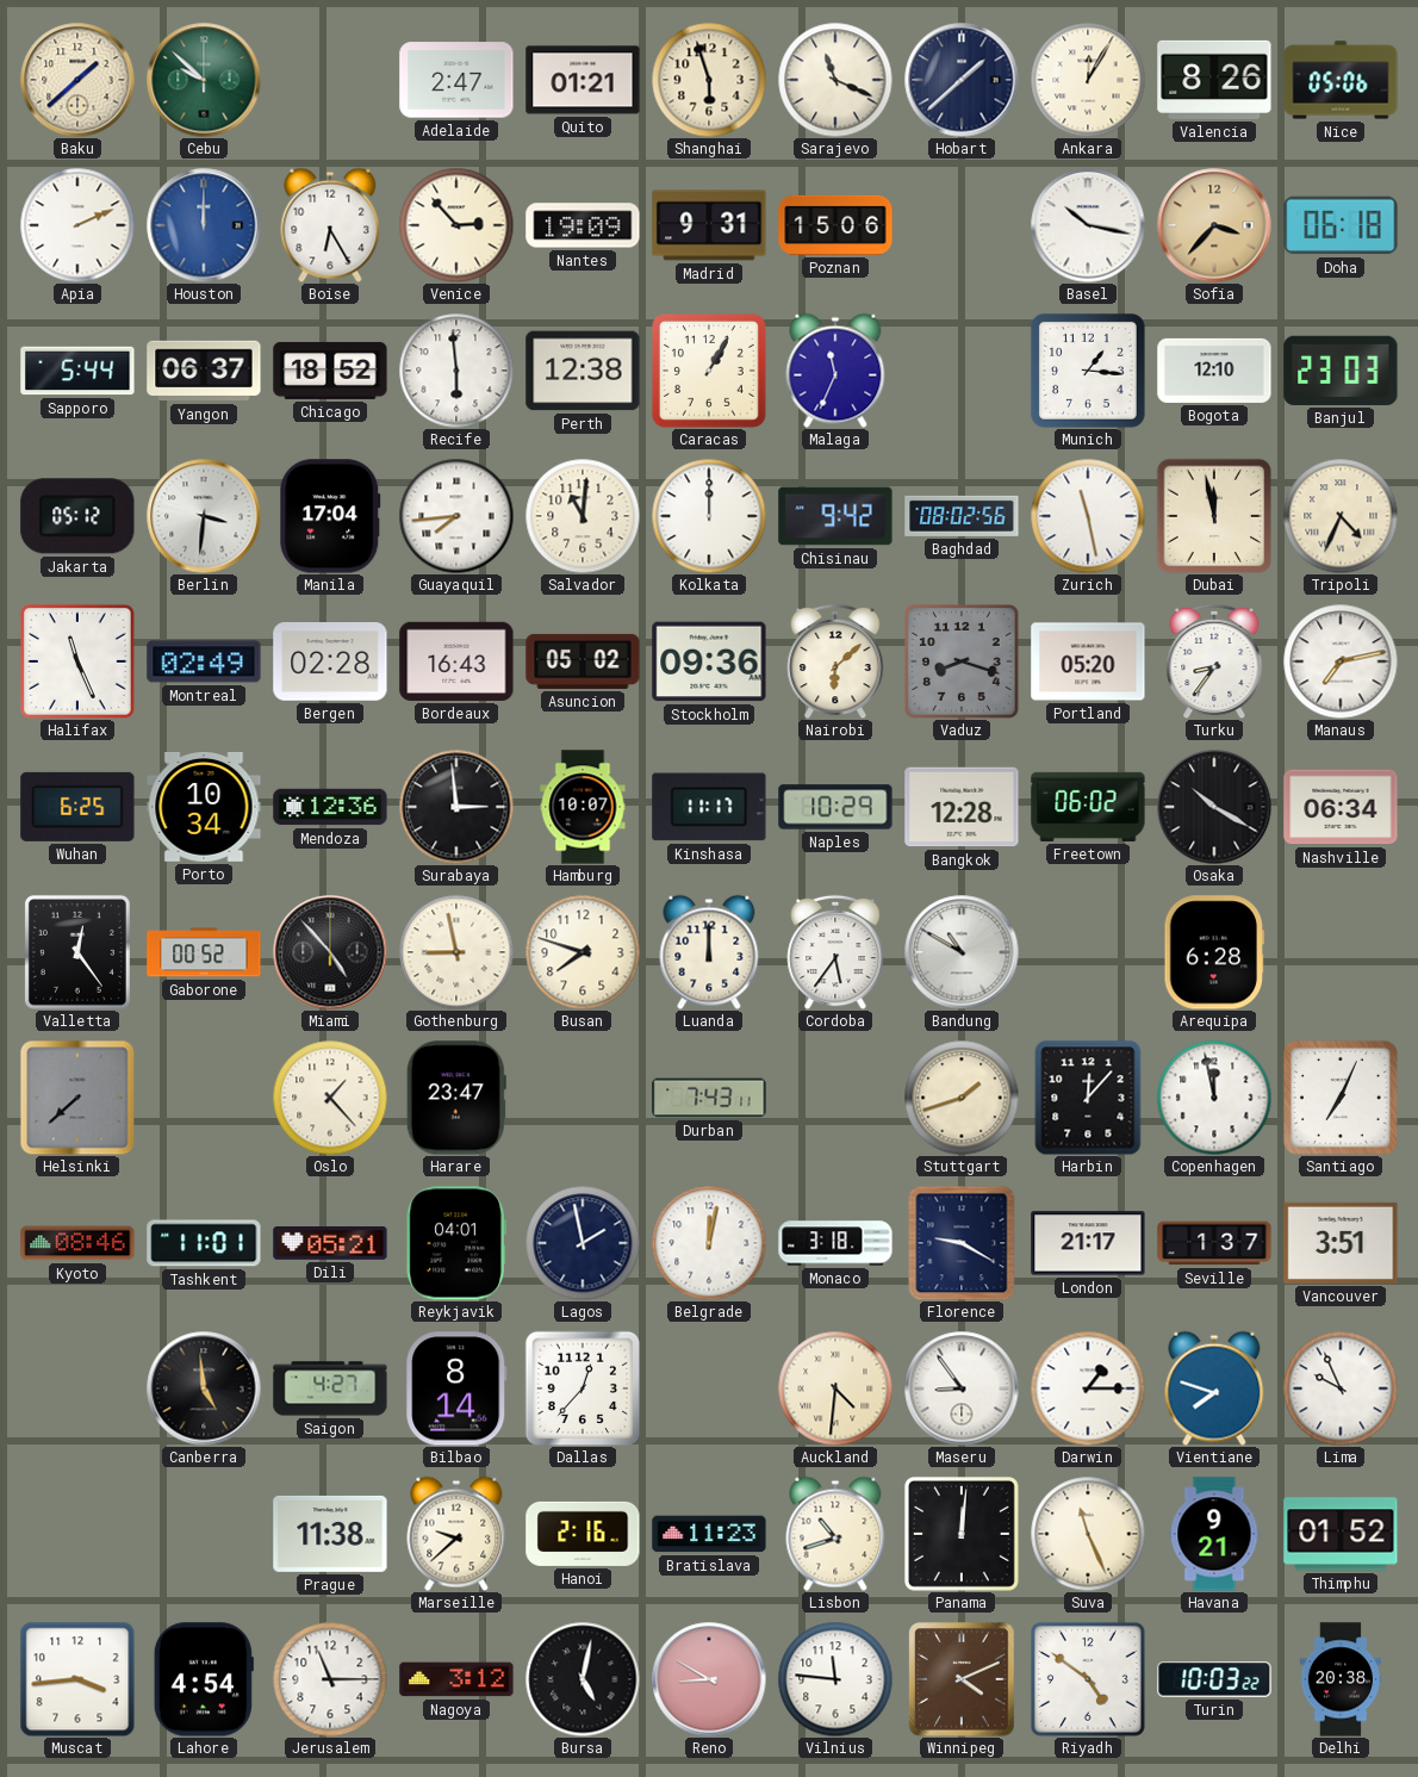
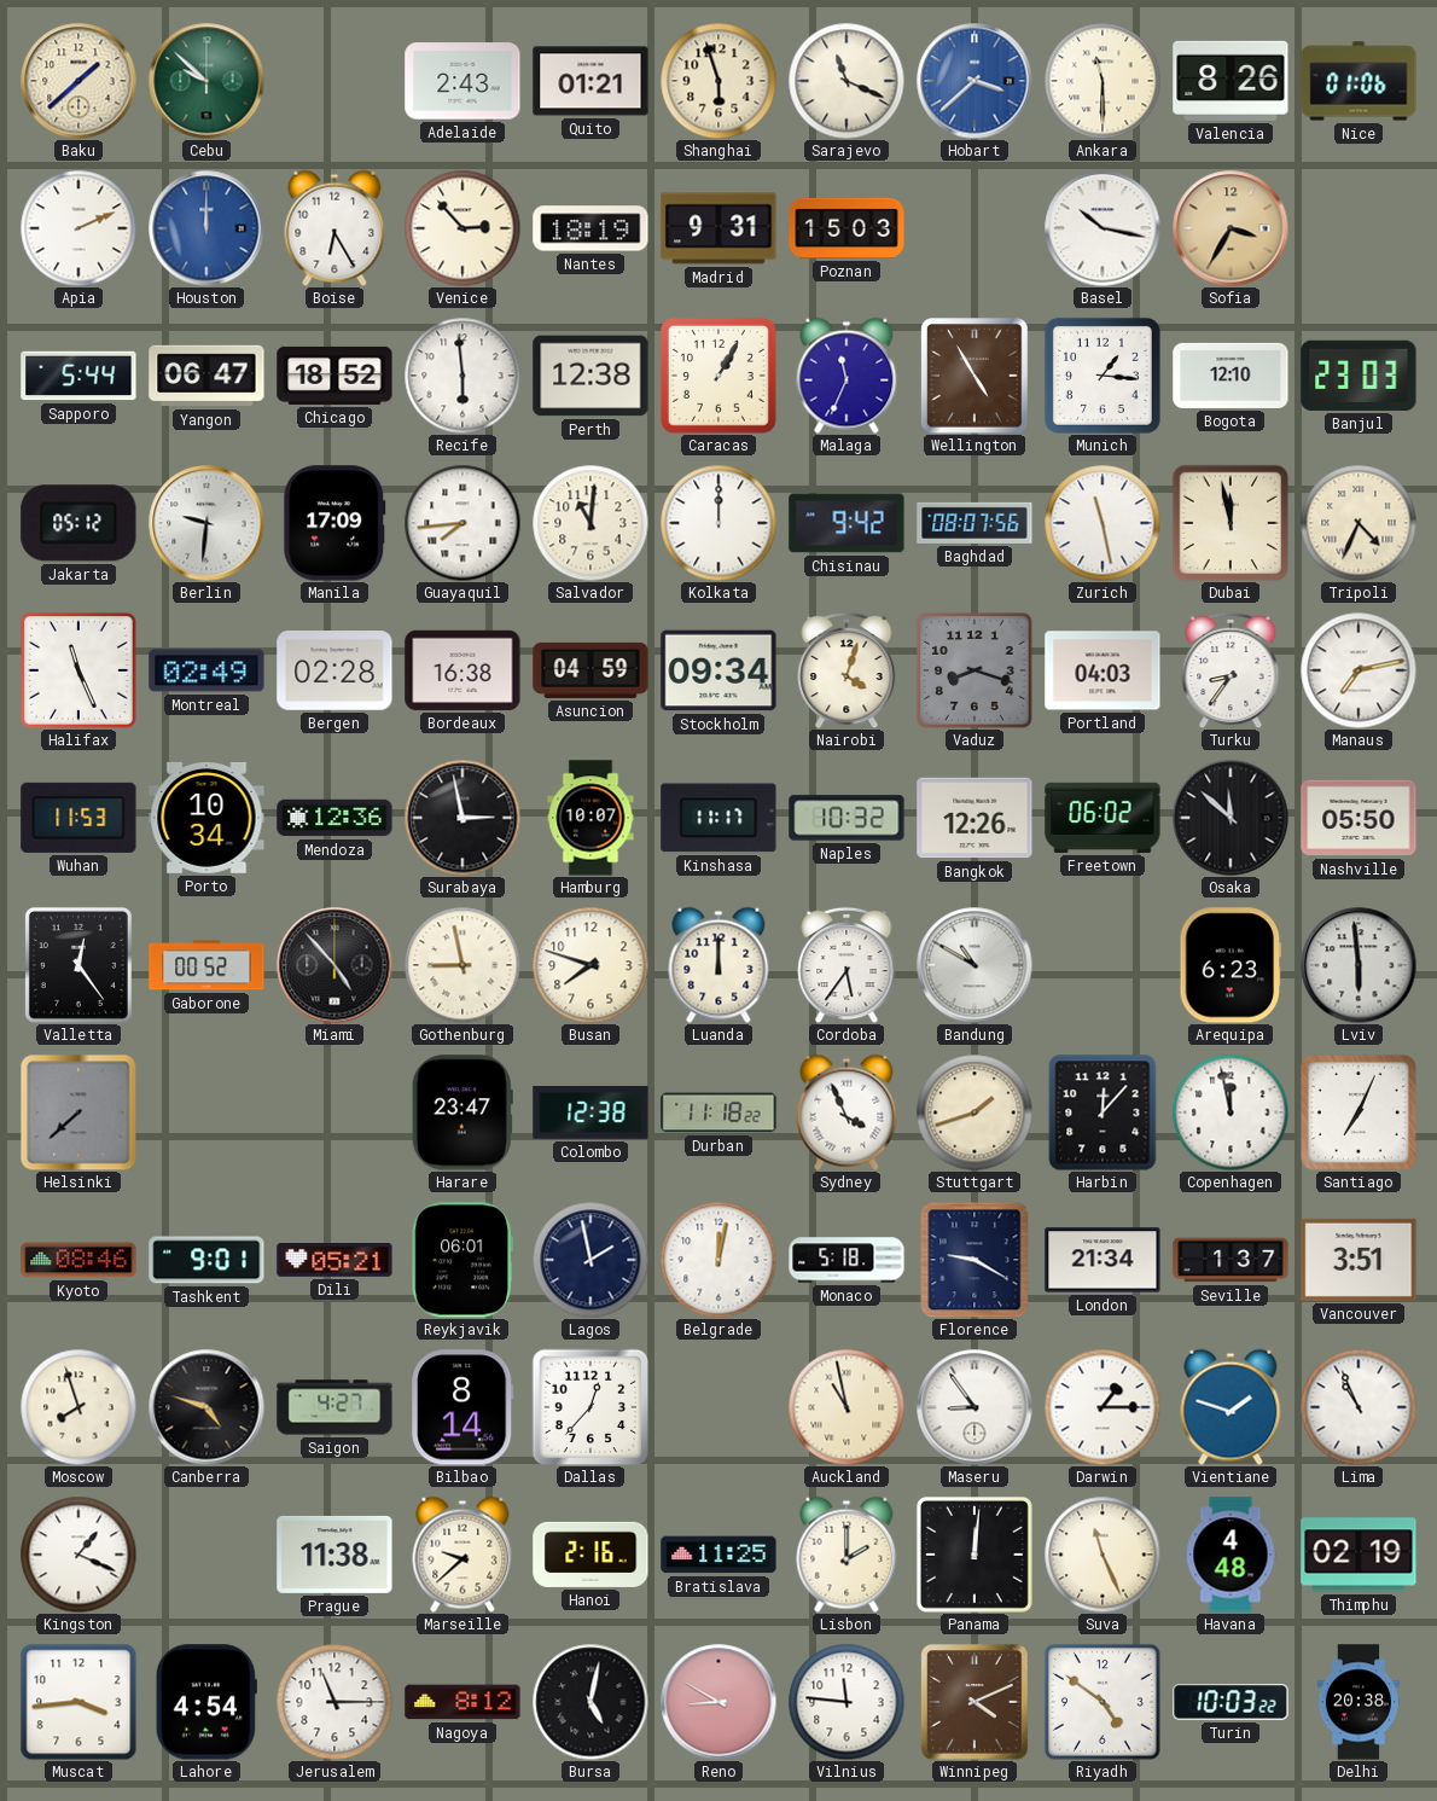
Adelaide: 2:47 -> 2:43
Hobart: 1:38 -> 3:38
Hobart dial: navy -> blue
Ankara: 12:05 -> 11:30
Nice: 05:06 -> 01:06
Nantes: 19:09 -> 18:19
Poznan: 15:06 -> 15:03
Sofia: 3:37 -> 3:35
Doha: 06:18 -> none
Yangon: 06:37 -> 06:47
Wellington: none -> 4:55
Berlin: 3:31 -> 9:31
Manila: 17:04 -> 17:09
Baghdad: 08:02 -> 08:07
Bordeaux: 16:43 -> 16:38
Asuncion: 05:02 -> 04:59
Stockholm: 09:36 -> 09:34
Nairobi: 6:08 -> 4:03
Portland: 05:20 -> 04:03
Wuhan: 6:25 -> 11:53
Surabaya: 2:59 -> 2:58
Naples: 10:29 -> 10:32
Bangkok: 12:28 -> 12:26
Osaka: 10:20 -> 11:52
Nashville: 06:34 -> 05:50
Arequipa: 6:28 -> 6:23
Lviv: none -> 5:59
Oslo: 1:23 -> none
Colombo: none -> 12:38
Durban: 7:43 -> 11:18
Sydney: none -> 3:56
Tashkent: 11:01 -> 9:01
Reykjavik: 04:01 -> 06:01
Monaco: 3:18 -> 5:18
London: 21:17 -> 21:34
Moscow: none -> 7:57
Canberra: 4:59 -> 4:48
Auckland: 4:31 -> 10:58
Vientiane: 7:48 -> 1:48
Lima: 9:56 -> 10:56
Kingston: none -> 1:19
Bratislava: 11:23 -> 11:25
Lisbon: 10:42 -> 2:00
Havana: 9:21 -> 4:48
Thimphu: 01:52 -> 02:19
Nagoya: 3:12 -> 8:12
